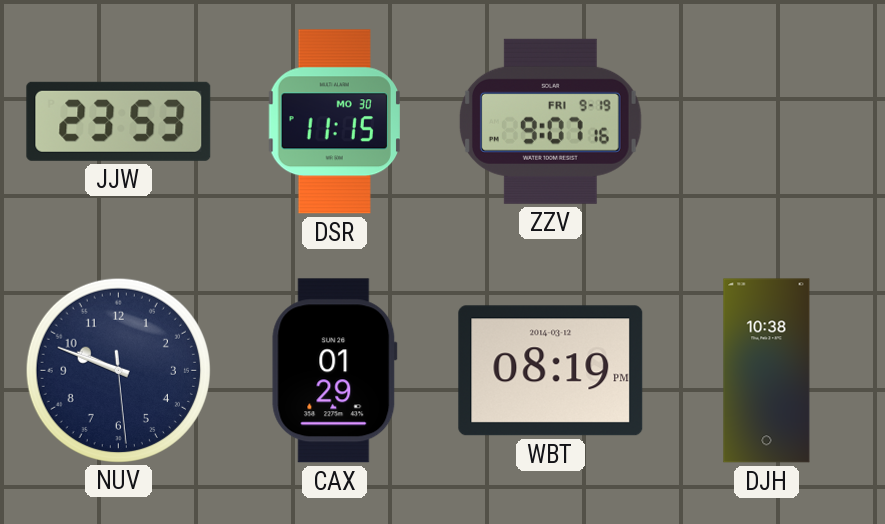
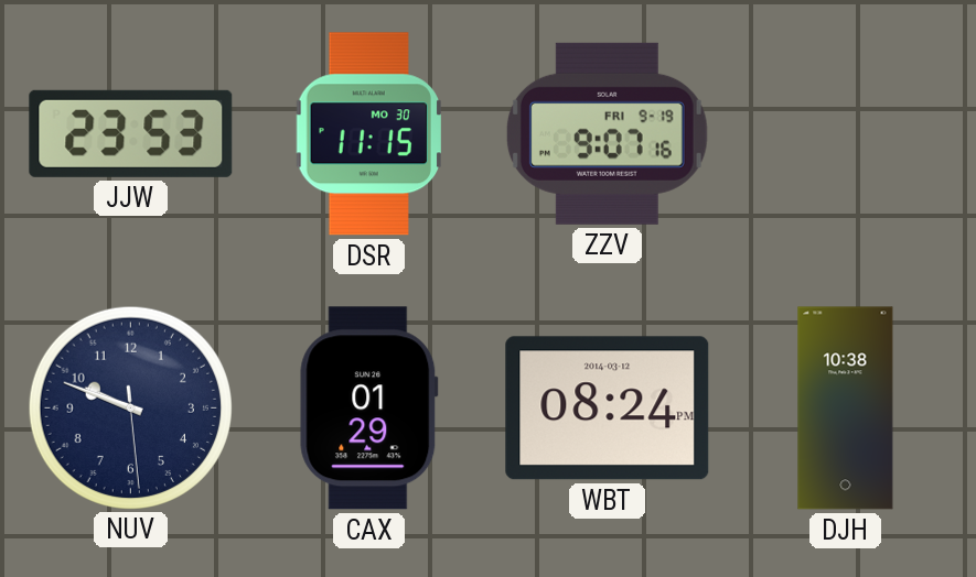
WBT: 08:19 -> 08:24
